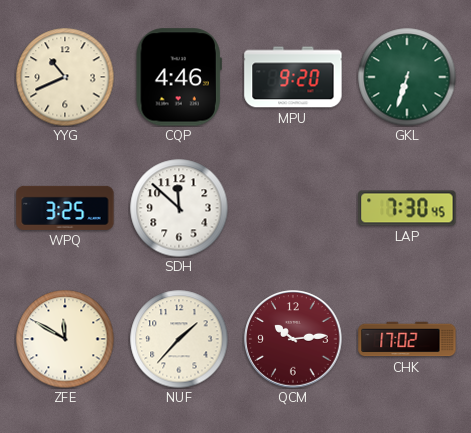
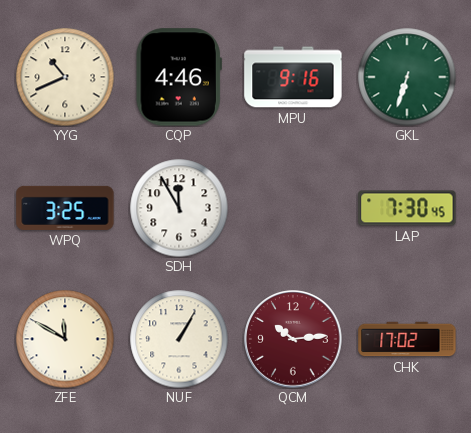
MPU: 9:20 -> 9:16
SDH: 11:52 -> 11:55
NUF: 1:37 -> 1:05
